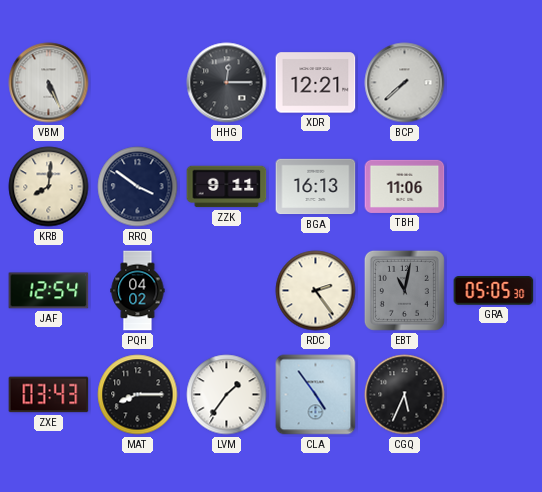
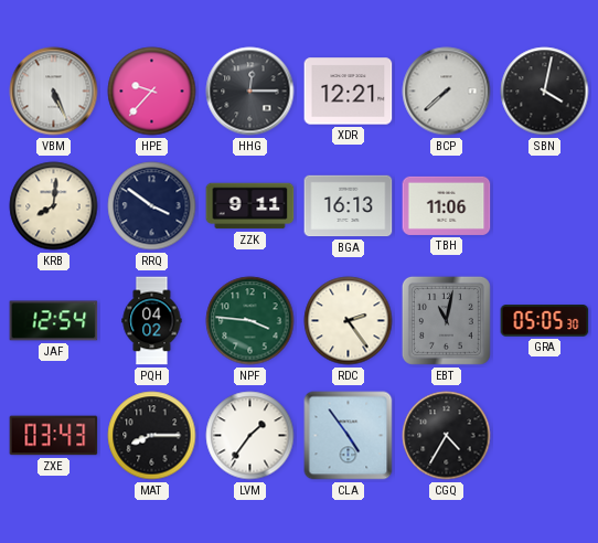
HPE: none -> 9:37
SBN: none -> 4:02
NPF: none -> 3:46
CGQ: 5:34 -> 4:35
